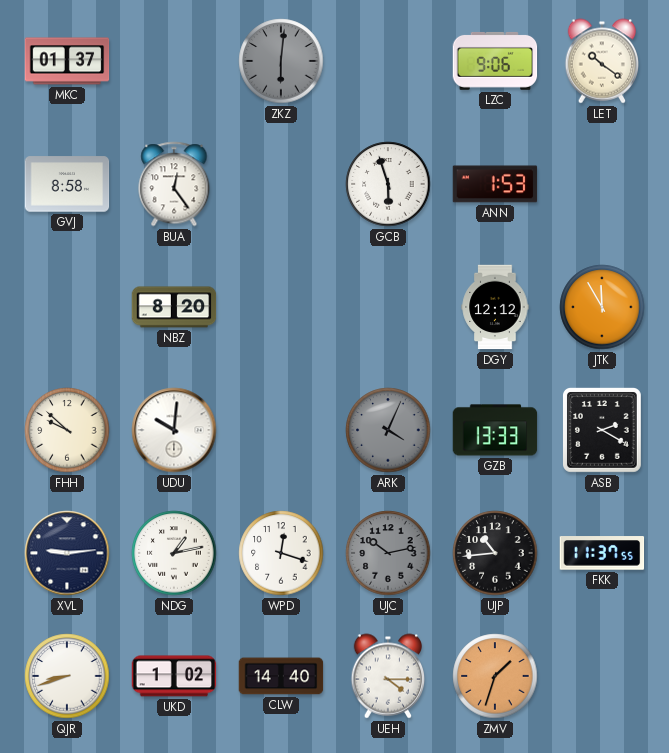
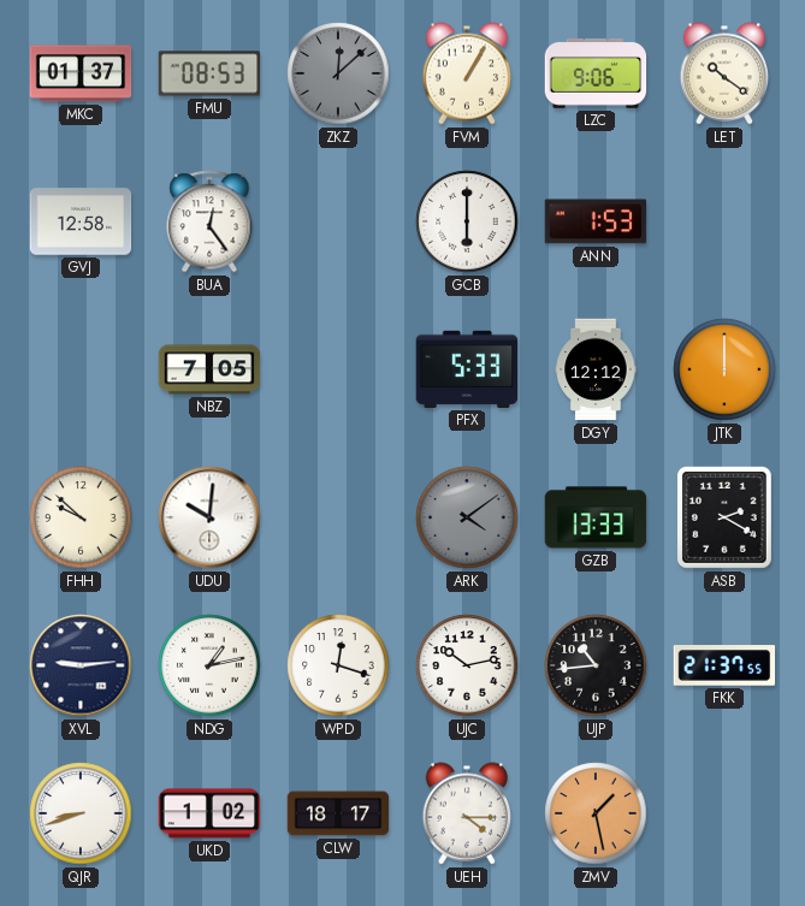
FMU: none -> 08:53
ZKZ: 6:01 -> 12:08
FVM: none -> 1:05
GVJ: 8:58 -> 12:58
GCB: 5:57 -> 6:00
NBZ: 8:20 -> 7:05
PFX: none -> 5:33
JTK: 11:55 -> 12:00
ARK: 4:04 -> 4:09
UJC dial: grey -> white
FKK: 11:37 -> 21:37
CLW: 14:40 -> 18:17
ZMV: 1:33 -> 1:28
